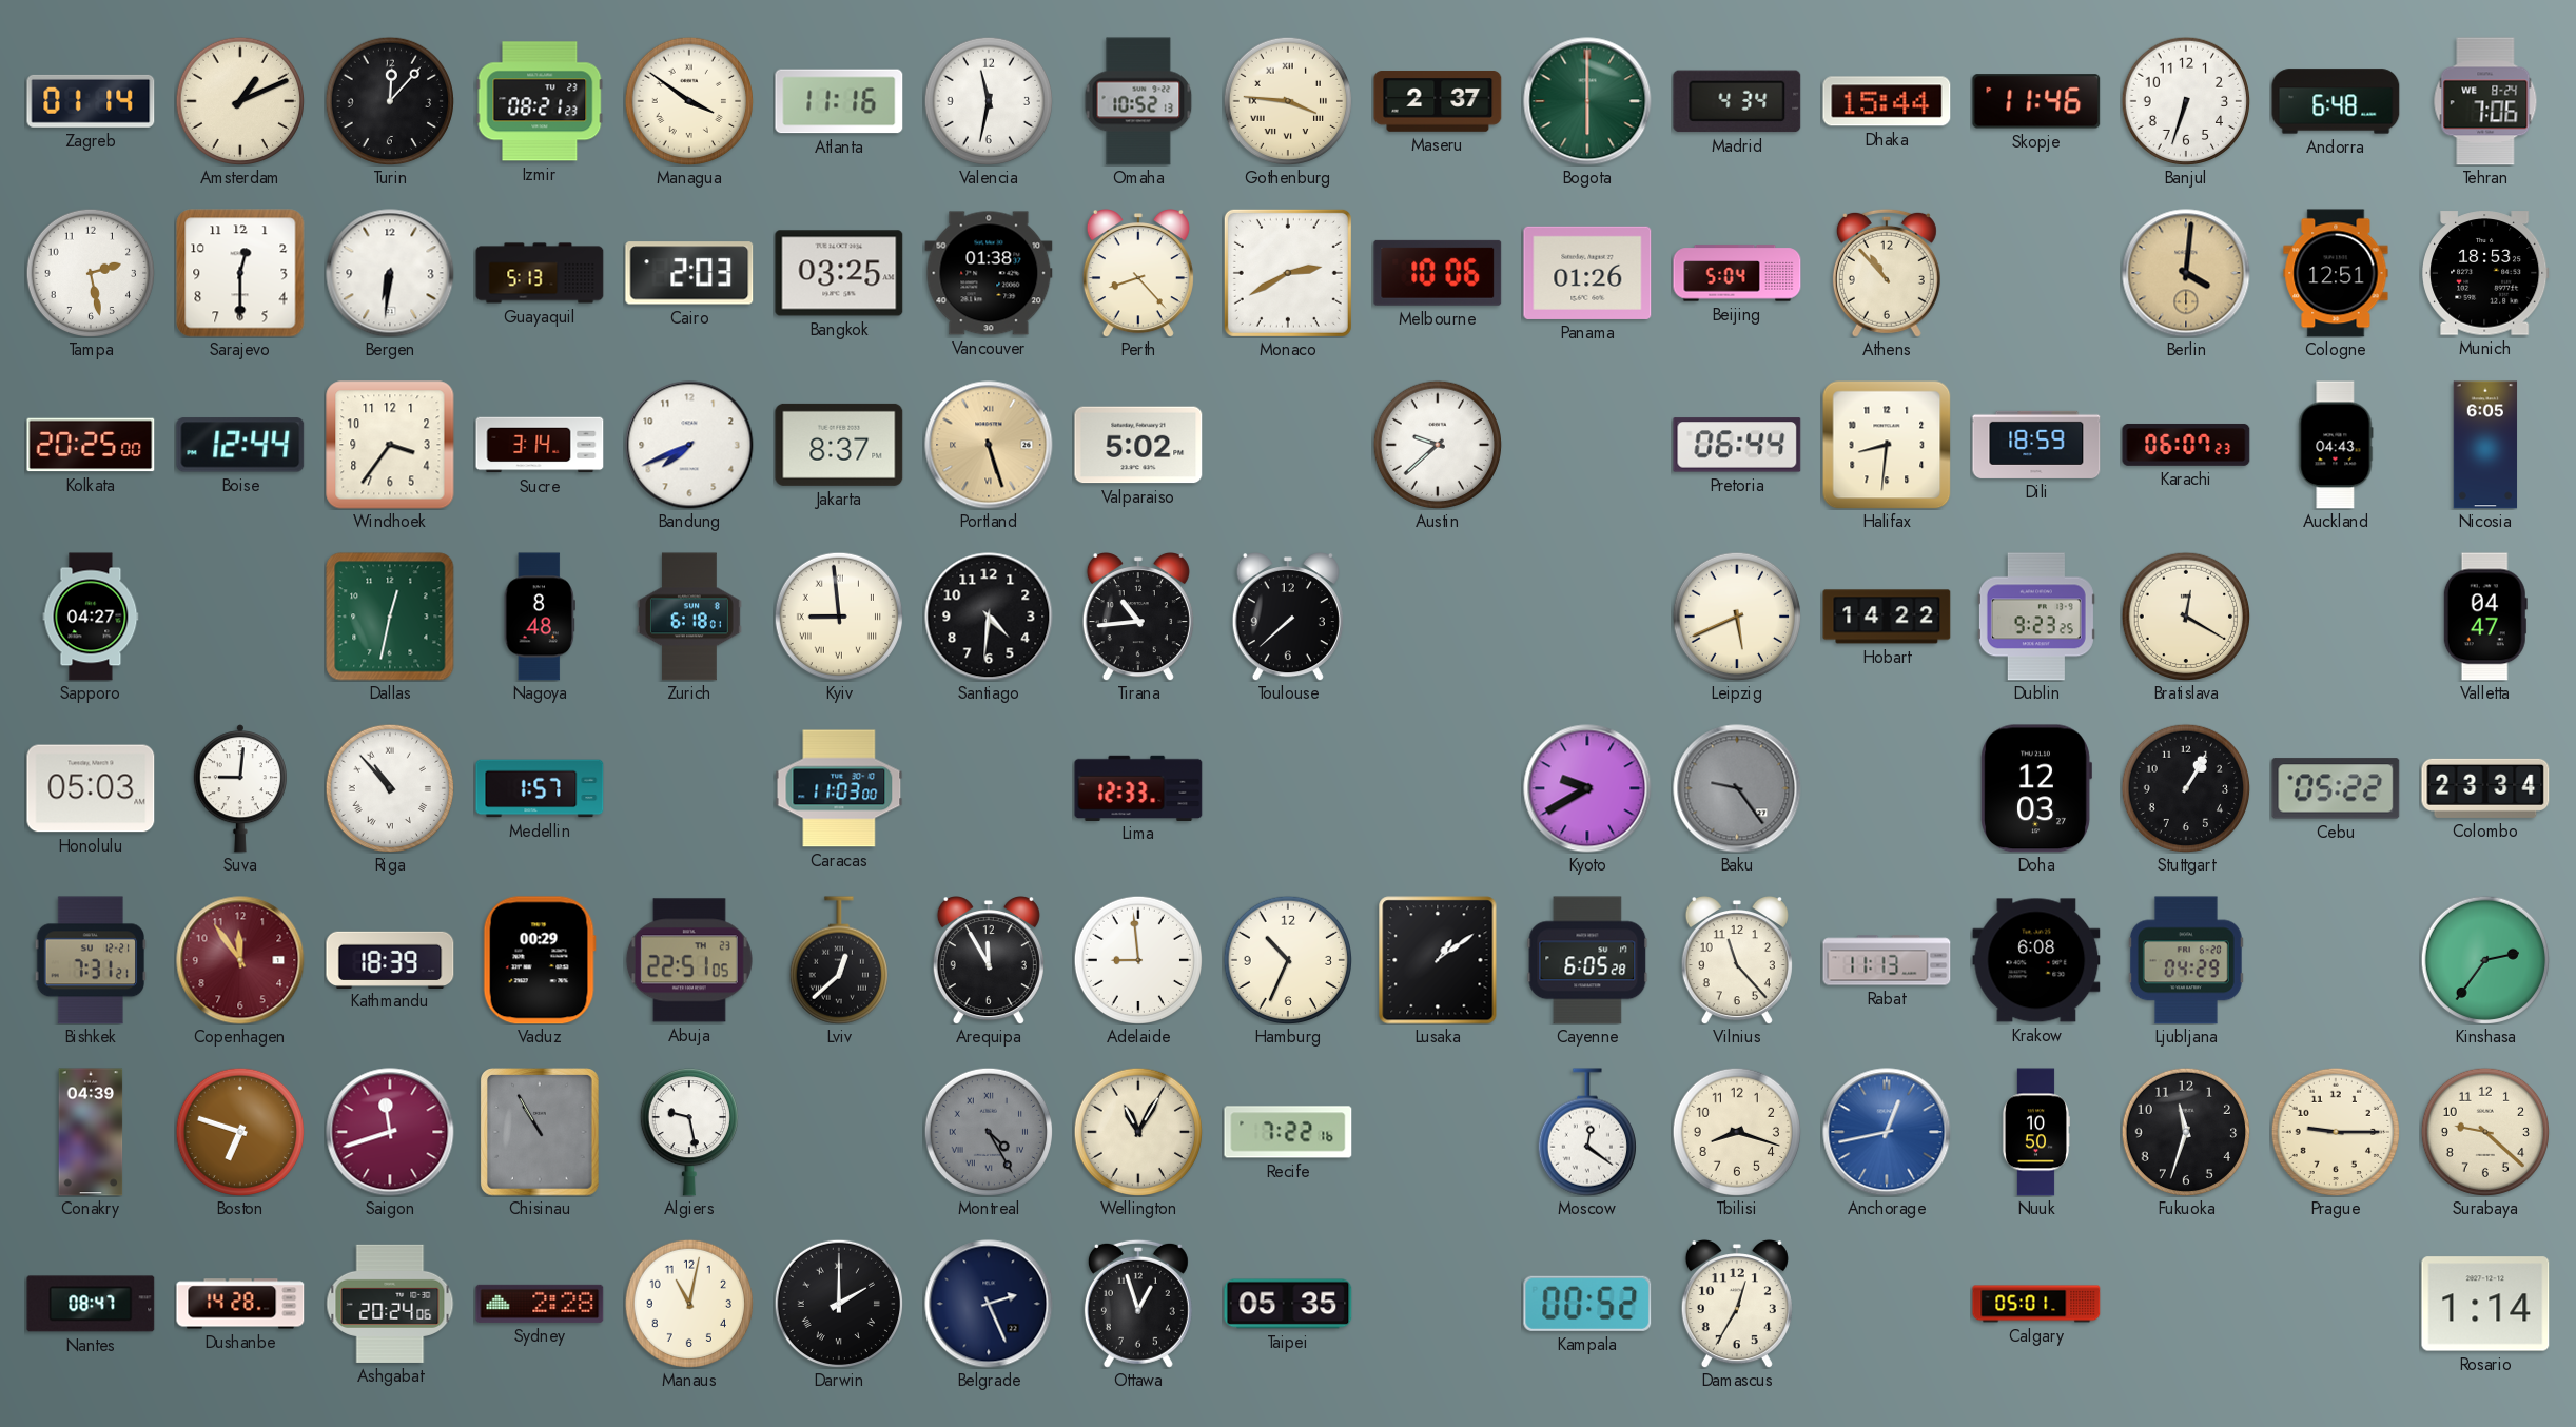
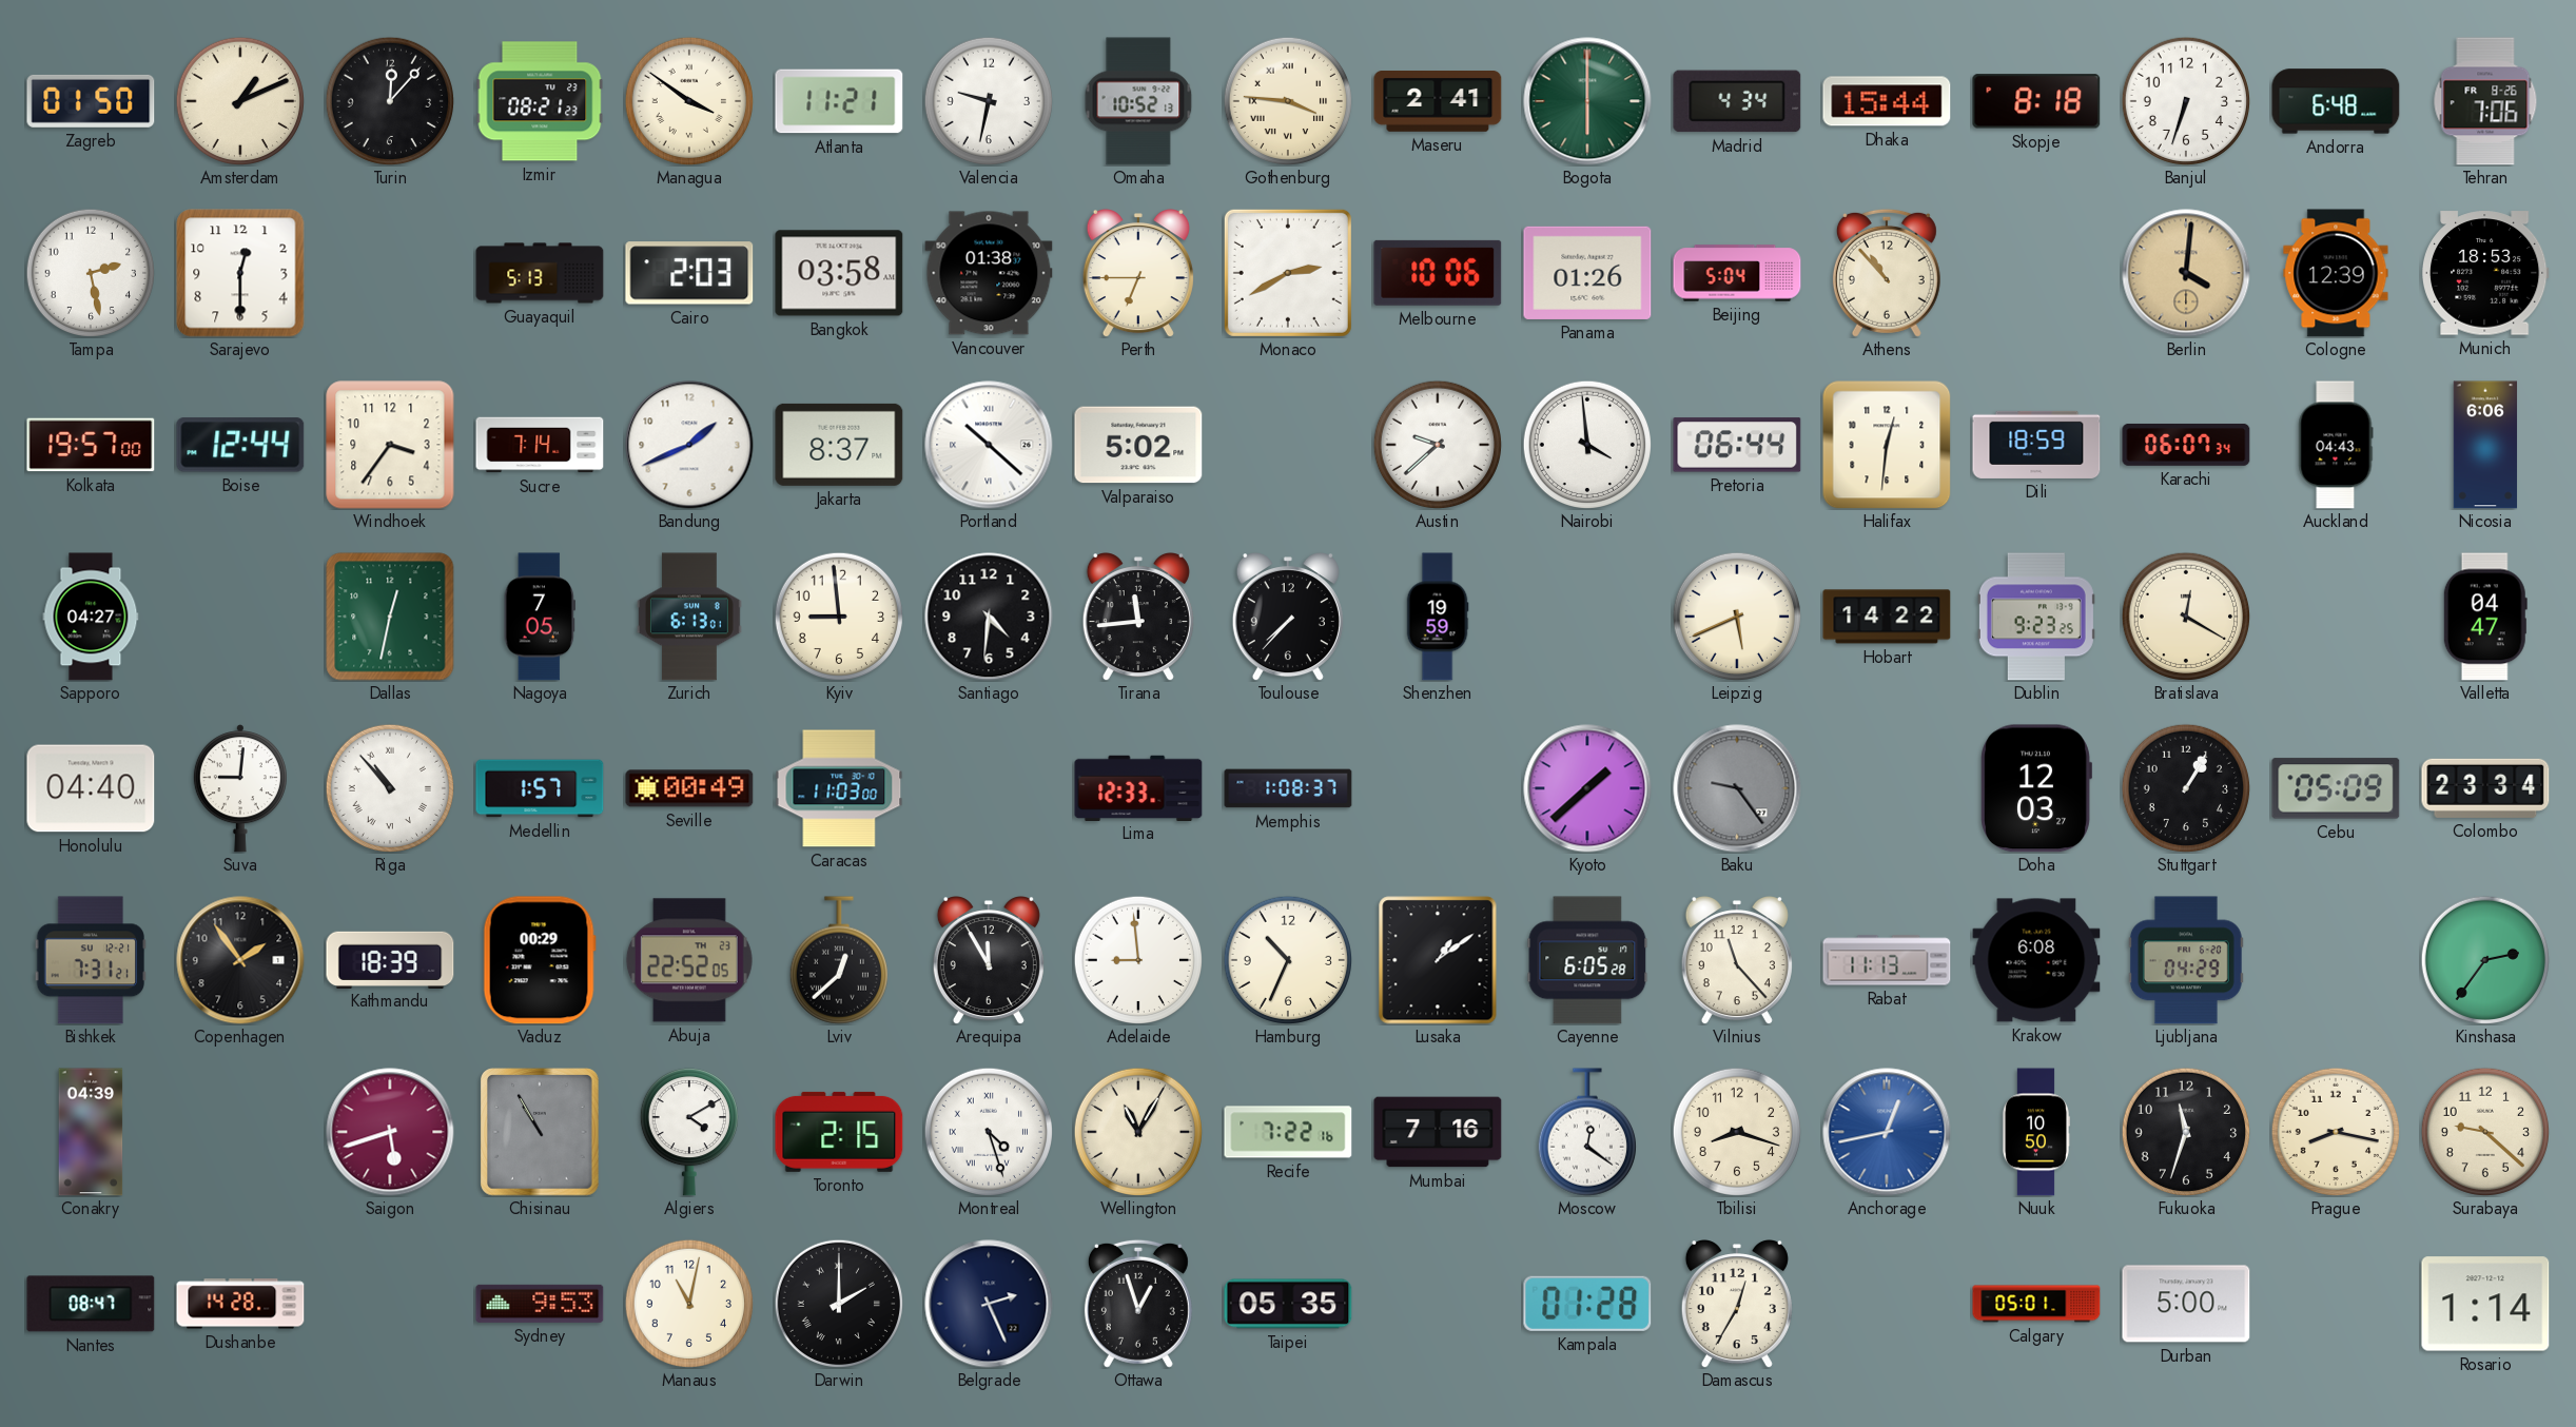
Zagreb: 01:14 -> 01:50
Atlanta: 11:16 -> 11:21
Valencia: 11:32 -> 9:32
Maseru: 2:37 -> 2:41
Skopje: 11:46 -> 8:18
Tehran date: WE 8-24 -> FR 8-26
Bergen: 6:31 -> none
Bangkok: 03:25 -> 03:58
Perth: 8:23 -> 6:45
Cologne: 12:51 -> 12:39
Kolkata: 20:25 -> 19:57
Sucre: 3:14 -> 7:14
Bandung: 7:41 -> 1:41
Portland: 5:27 -> 10:22
Portland dial: champagne -> white
Nairobi: none -> 3:59
Halifax: 8:31 -> 12:31
Karachi: 06:07:23 -> 06:07:34
Nicosia: 6:05 -> 6:06
Nagoya: 8:48 -> 7:05
Zurich: 6:18 -> 6:13
Kyiv numerals: Roman -> Arabic
Tirana: 10:44 -> 11:44
Toulouse: 7:38 -> 7:37
Shenzhen: none -> 19:59
Honolulu: 05:03 -> 04:40
Seville: none -> 00:49
Memphis: none -> 1:08
Kyoto: 9:40 -> 1:38
Cebu: 05:22 -> 05:09
Copenhagen: 11:54 -> 1:54
Copenhagen dial: burgundy -> black
Abuja: 22:51 -> 22:52
Boston: 6:48 -> none
Saigon: 11:42 -> 5:42
Algiers: 9:28 -> 4:10
Toronto: none -> 2:15
Montreal: 4:25 -> 4:27
Montreal dial: grey -> white
Mumbai: none -> 7:16
Prague: 9:15 -> 8:17
Ashgabat: 20:24 -> none
Sydney: 2:28 -> 9:53
Kampala: 00:52 -> 01:28
Durban: none -> 5:00
